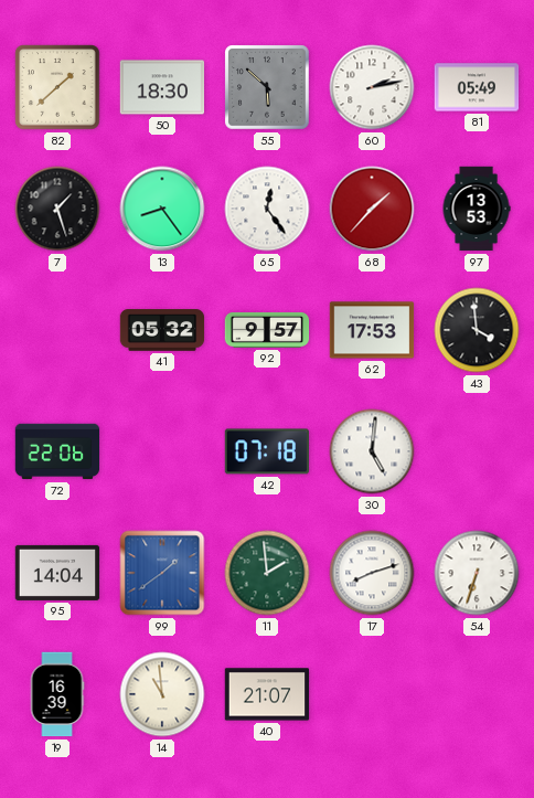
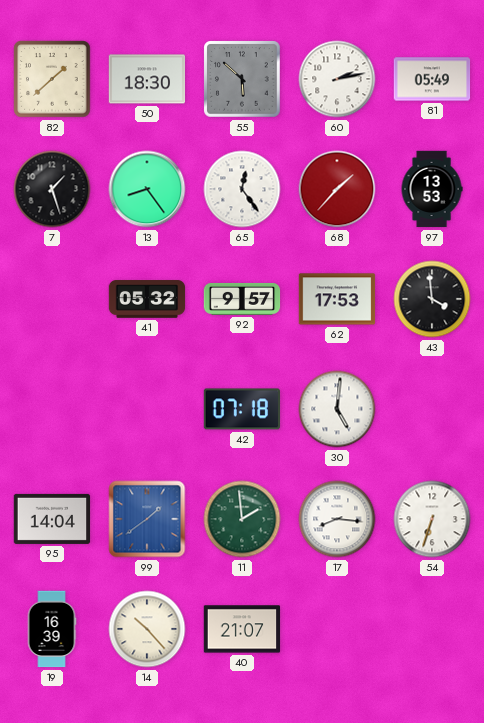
72: 22:06 -> none
17: 8:12 -> 8:16
14: 10:59 -> 10:23
